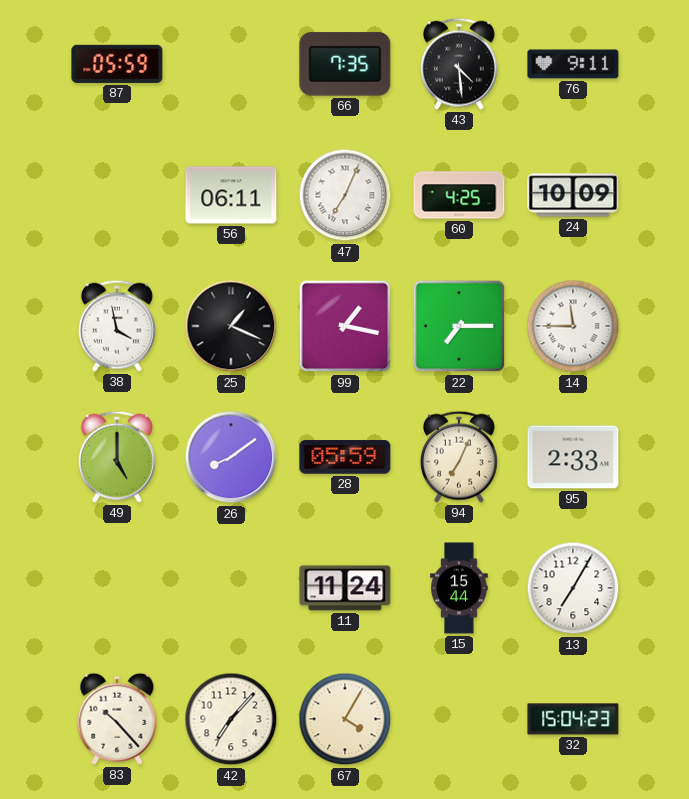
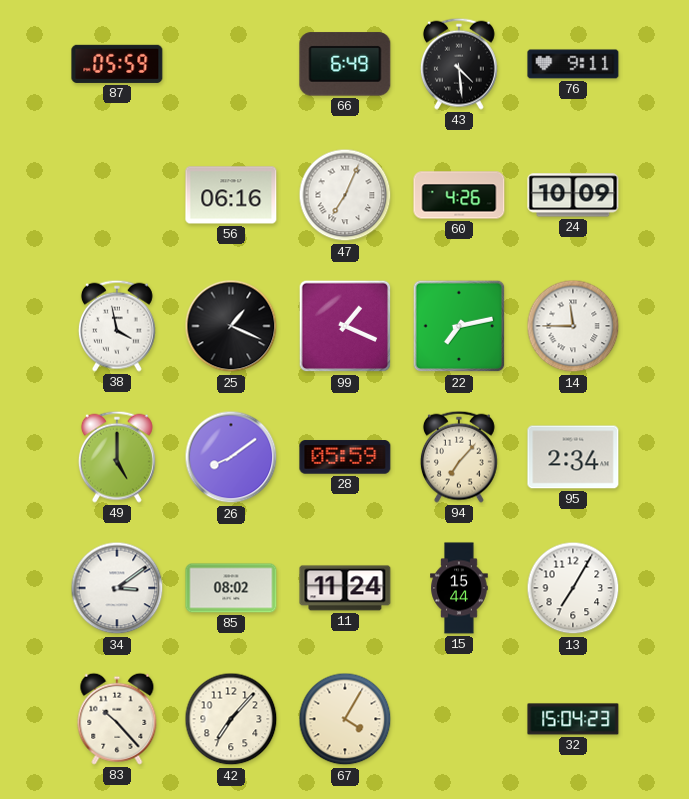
66: 7:35 -> 6:49
56: 06:11 -> 06:16
60: 4:25 -> 4:26
99: 1:17 -> 1:19
22: 7:15 -> 7:13
94: 7:04 -> 7:07
95: 2:33 -> 2:34
34: none -> 3:09
85: none -> 08:02
